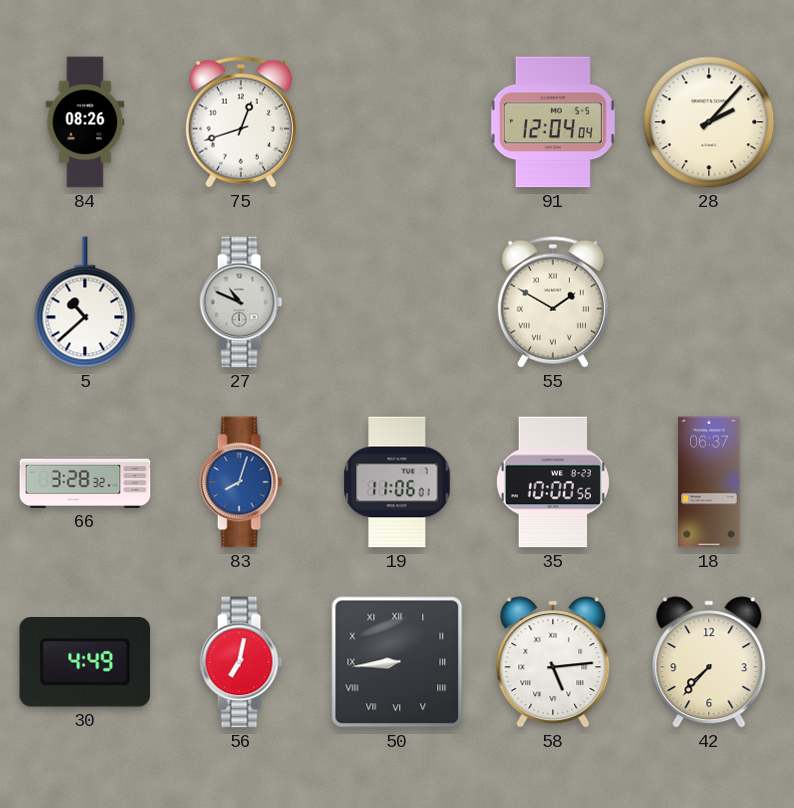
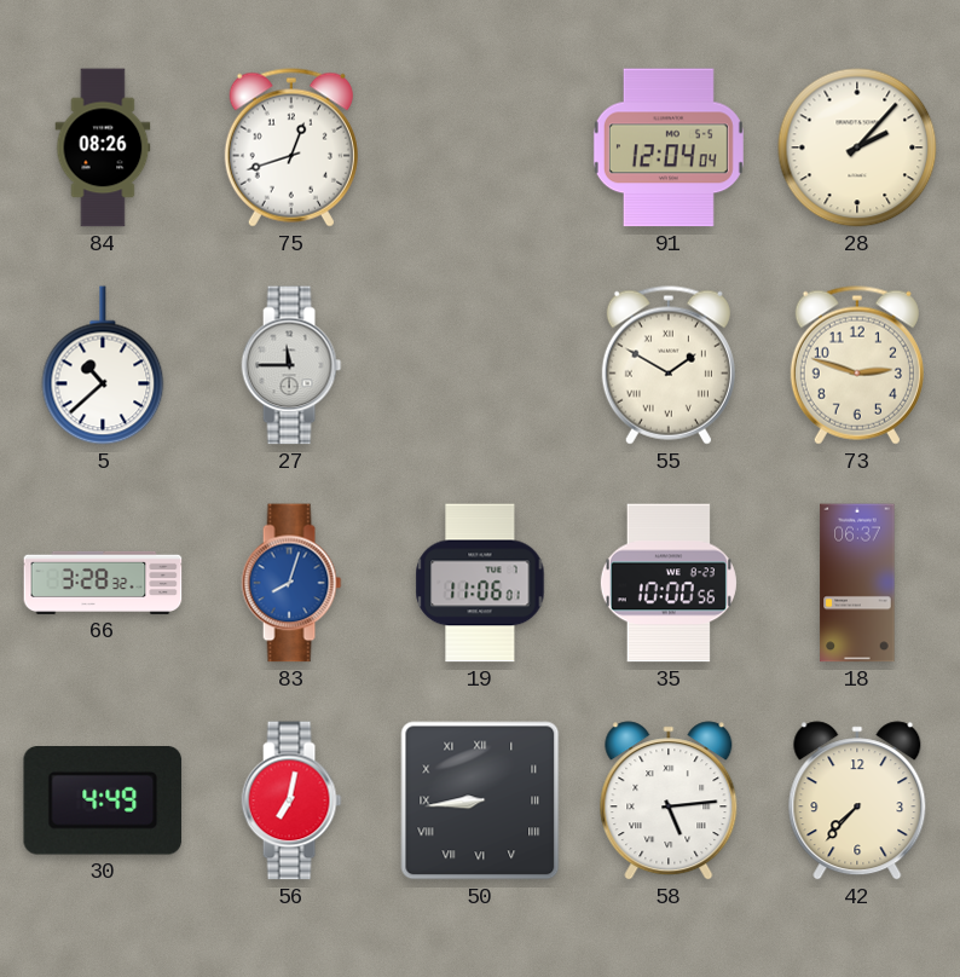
27: 10:49 -> 11:45
73: none -> 2:48
